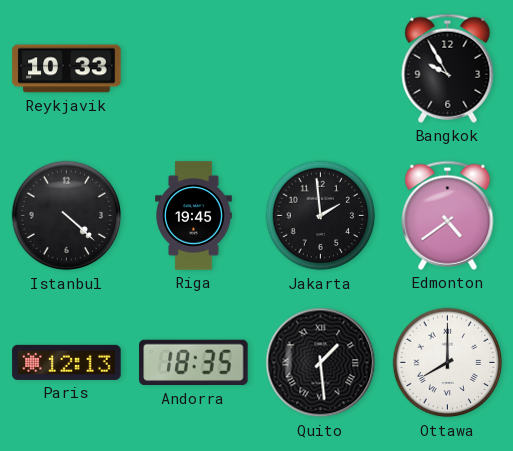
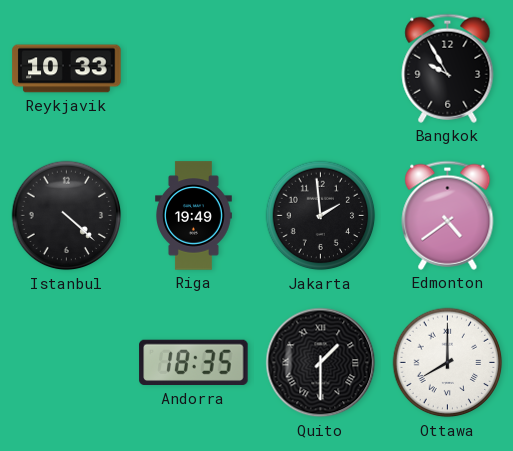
Riga: 19:45 -> 19:49
Paris: 12:13 -> none
Quito: 1:29 -> 1:30
